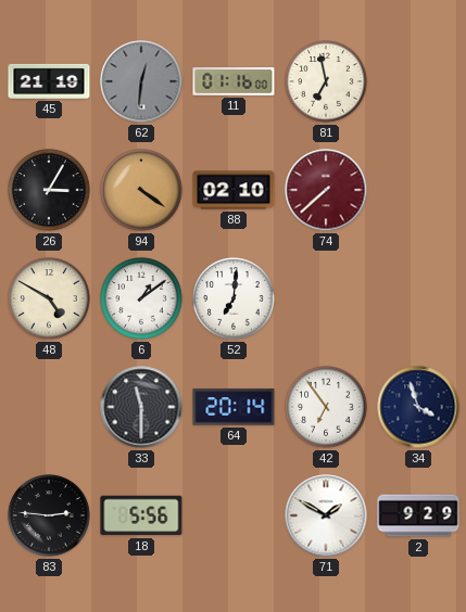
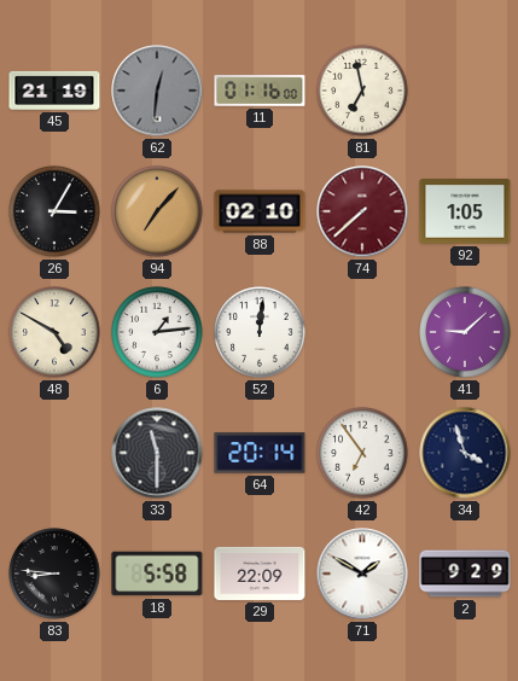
94: 4:21 -> 7:07
92: none -> 1:05
6: 1:09 -> 1:14
52: 7:01 -> 12:01
41: none -> 9:08
83: 2:46 -> 8:46
18: 5:56 -> 5:58
29: none -> 22:09
